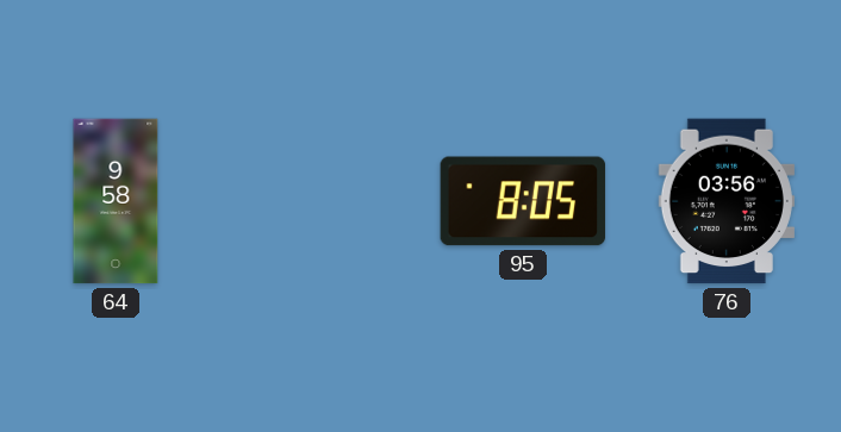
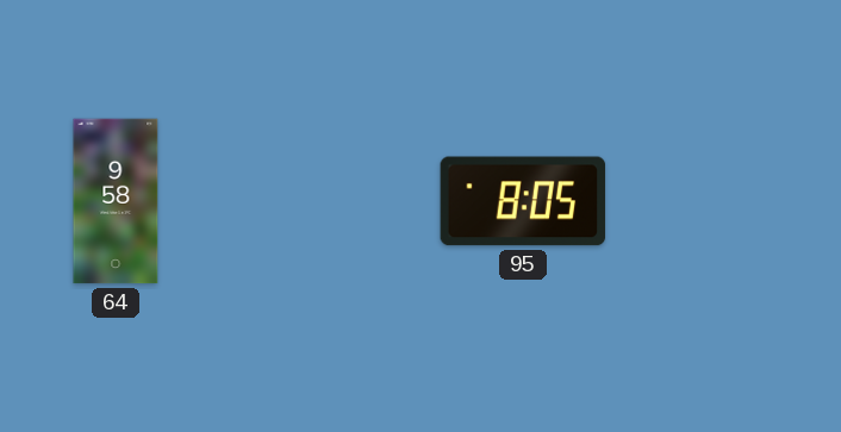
76: 03:56 -> none
